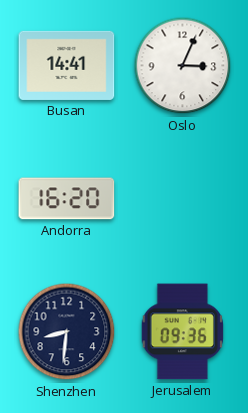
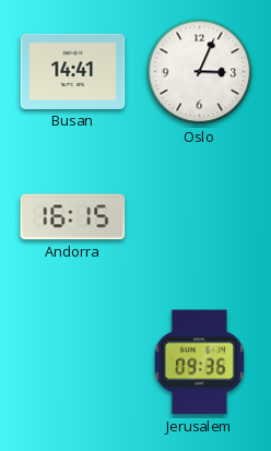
Andorra: 16:20 -> 16:15
Shenzhen: 8:31 -> none
